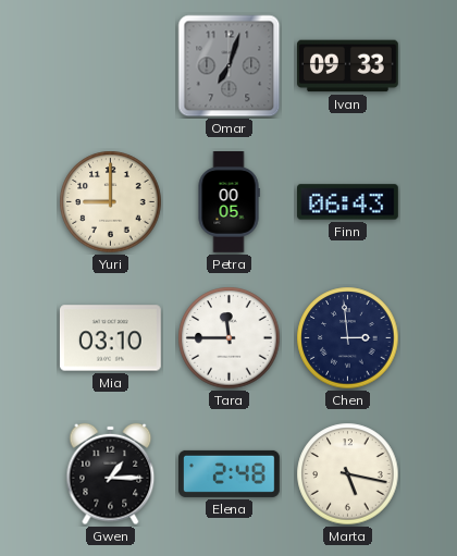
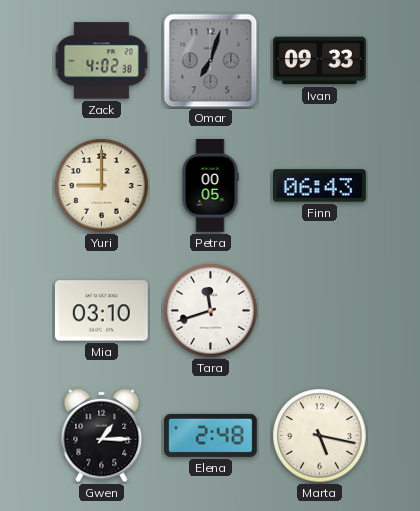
Zack: none -> 4:02
Tara: 11:45 -> 11:42
Chen: 2:59 -> none
